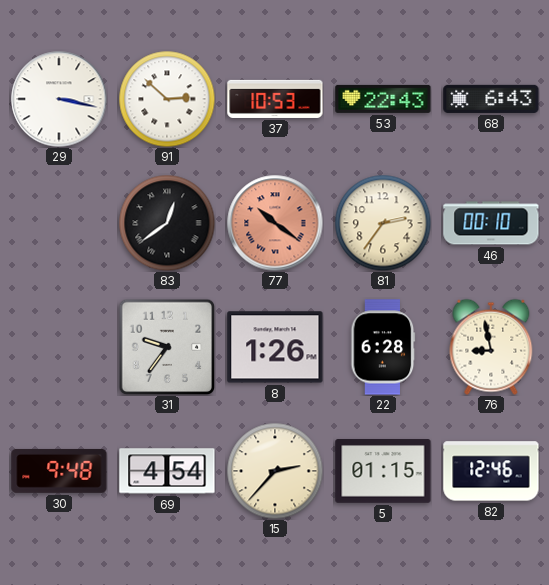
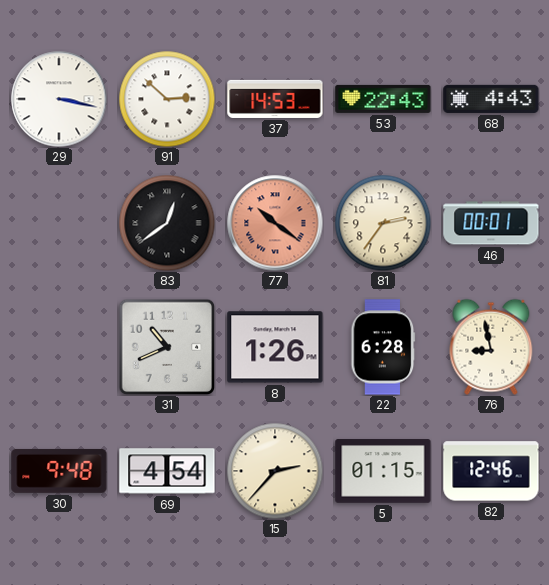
37: 10:53 -> 14:53
68: 6:43 -> 4:43
46: 00:10 -> 00:01
31: 9:36 -> 10:41
